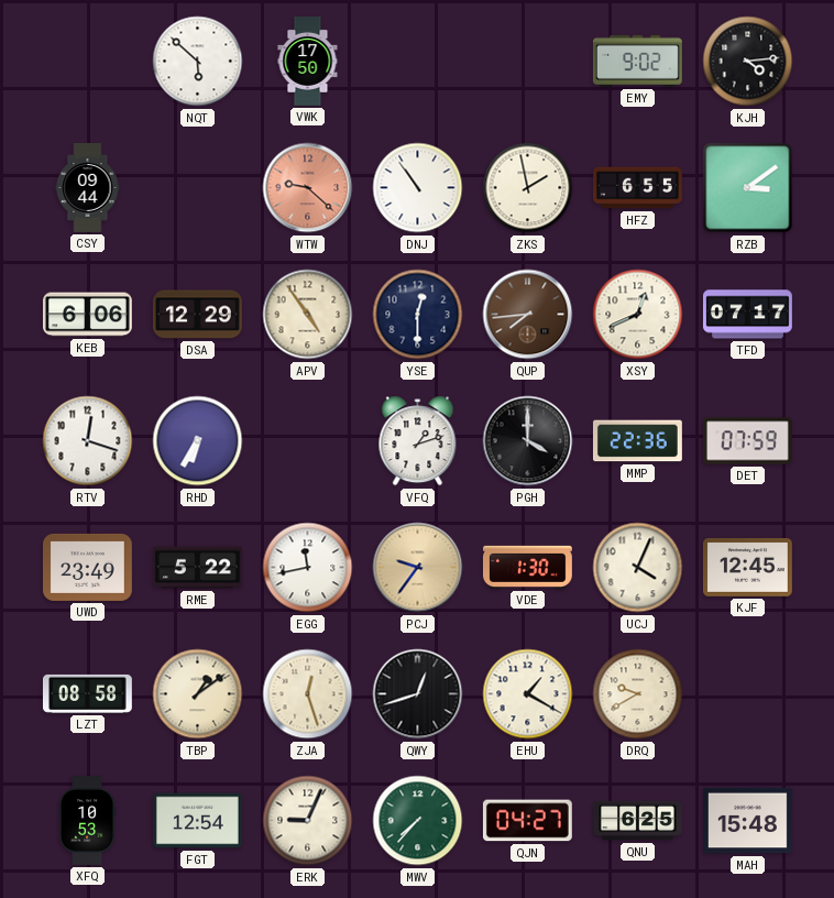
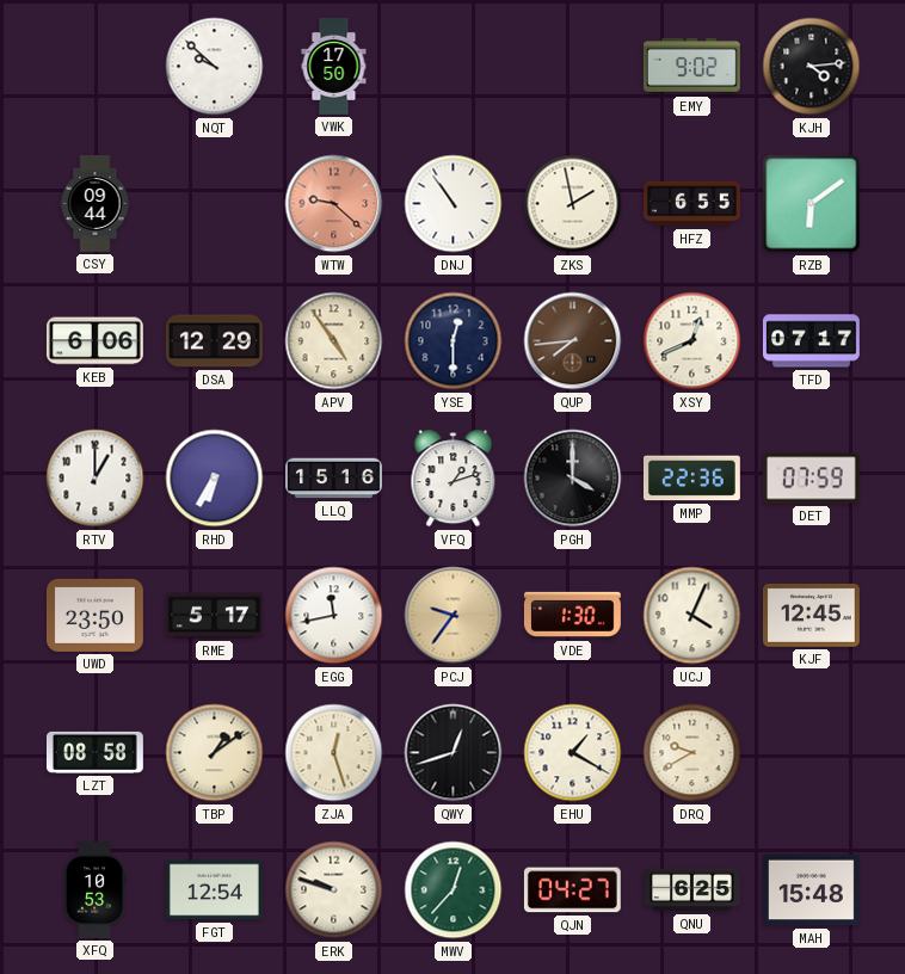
NQT: 5:52 -> 9:52
RZB: 3:09 -> 6:09
RTV: 12:18 -> 1:00
LLQ: none -> 15:16
UWD: 23:49 -> 23:50
RME: 5:22 -> 5:17
ERK: 9:04 -> 9:48
MWV: 7:37 -> 12:37
